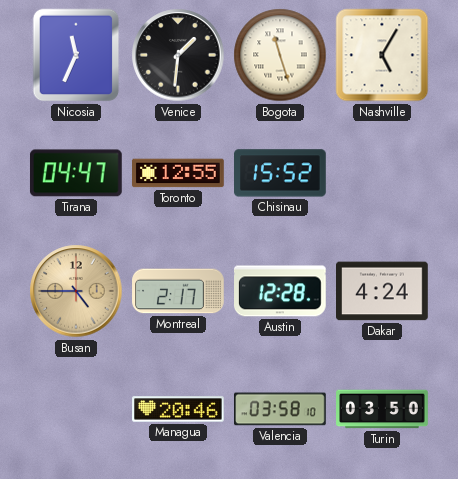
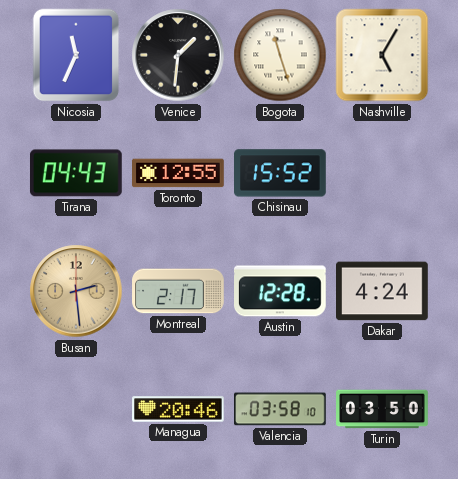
Tirana: 04:47 -> 04:43
Busan: 4:45 -> 2:29
